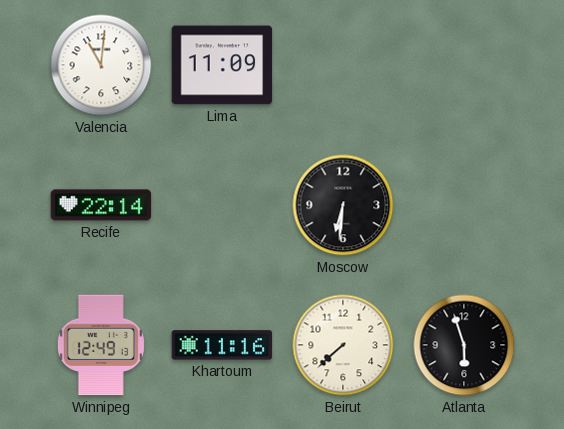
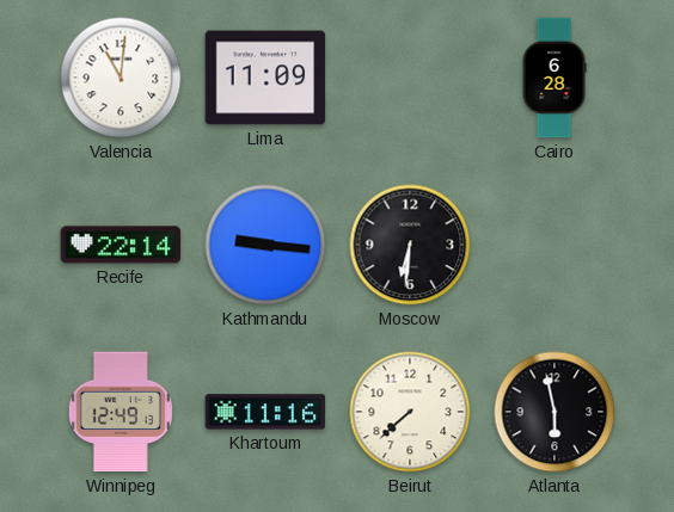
Cairo: none -> 6:28
Kathmandu: none -> 9:16
Atlanta: 5:57 -> 5:58
